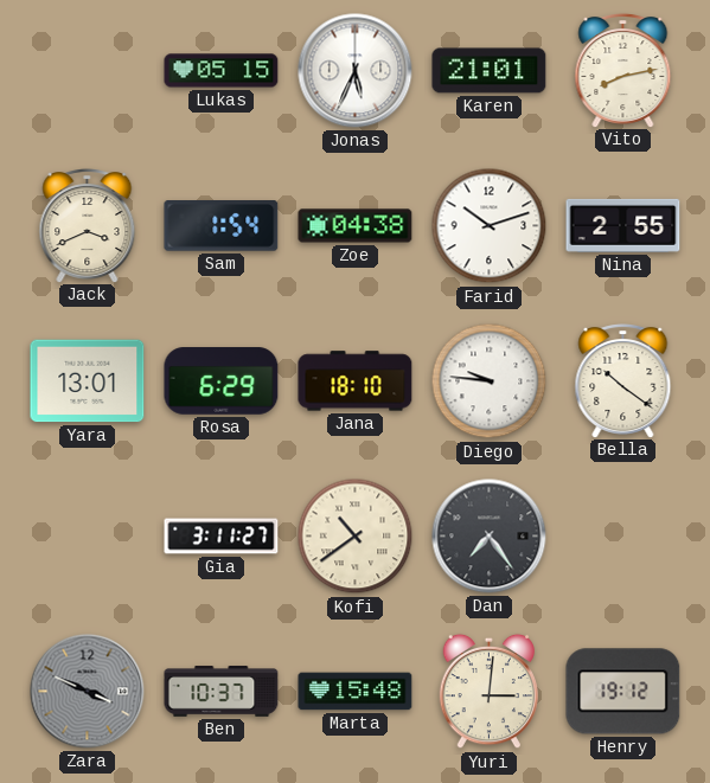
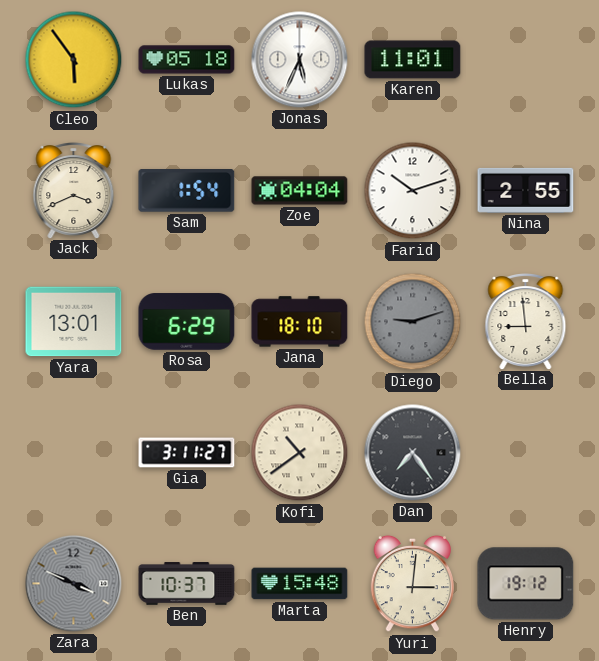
Cleo: none -> 5:54
Lukas: 05:15 -> 05:18
Karen: 21:01 -> 11:01
Vito: 8:13 -> none
Zoe: 04:38 -> 04:04
Diego: 9:46 -> 9:12
Diego dial: white -> grey
Bella: 10:21 -> 8:59
